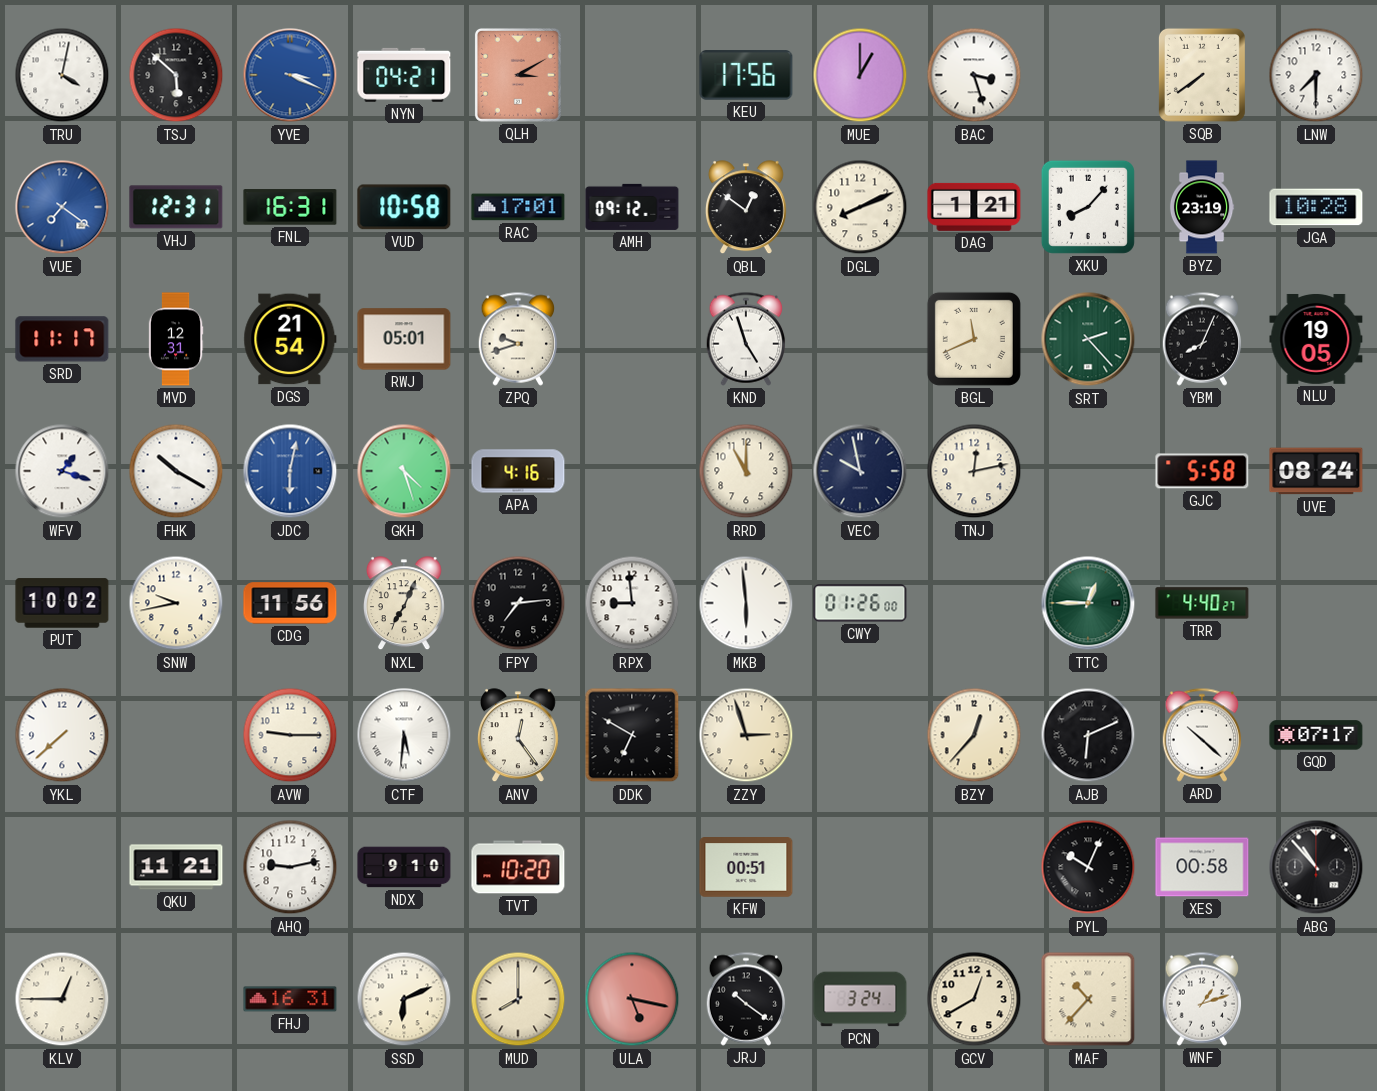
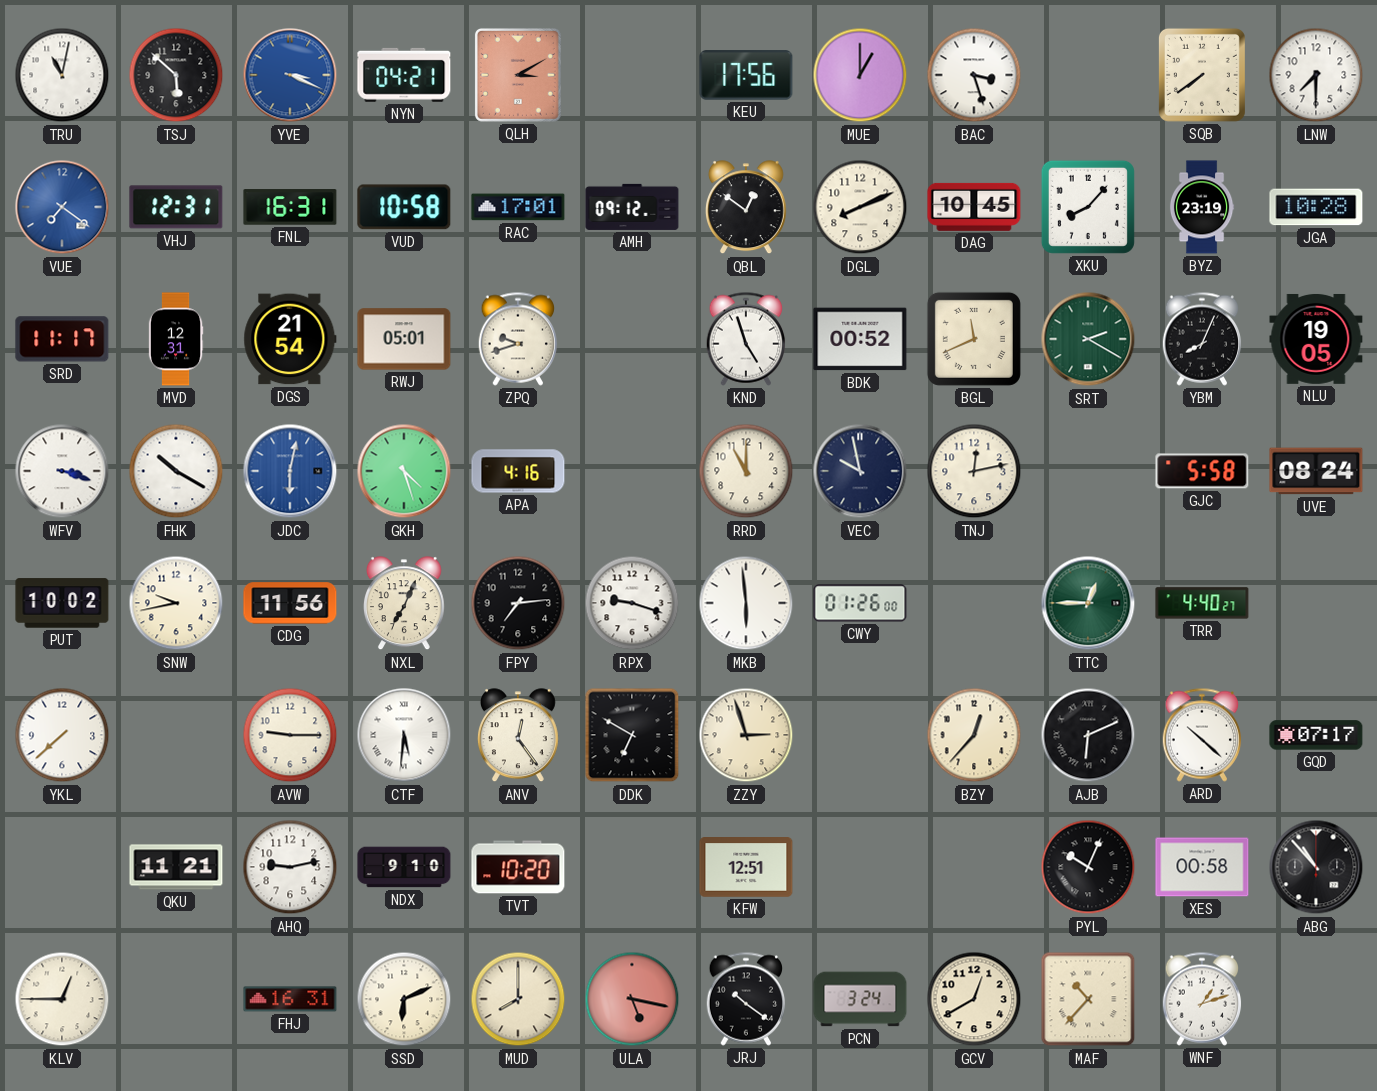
TRU: 4:02 -> 11:02
DAG: 1:21 -> 10:45
BDK: none -> 00:52
SRT: 2:23 -> 2:20
WFV: 1:18 -> 3:18
RPX: 8:59 -> 9:18
KFW: 00:51 -> 12:51
